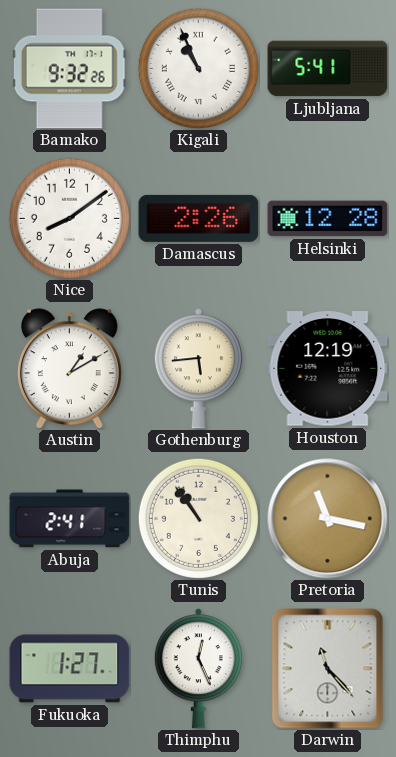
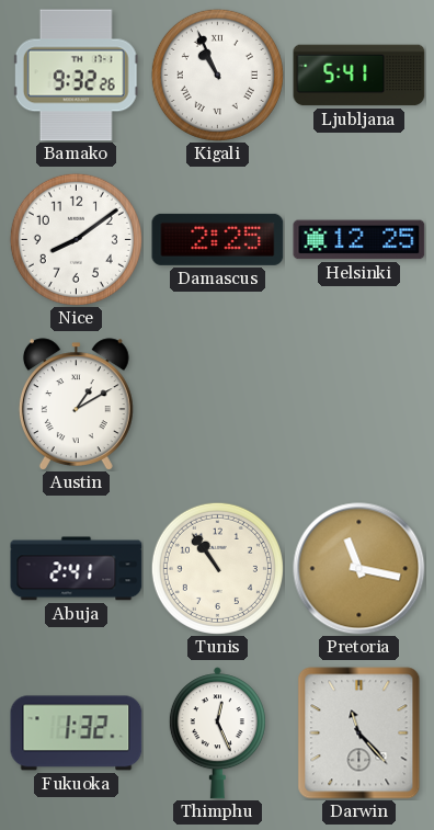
Damascus: 2:26 -> 2:25
Helsinki: 12:28 -> 12:25
Gothenburg: 5:44 -> none
Houston: 12:19 -> none
Fukuoka: 1:27 -> 1:32
